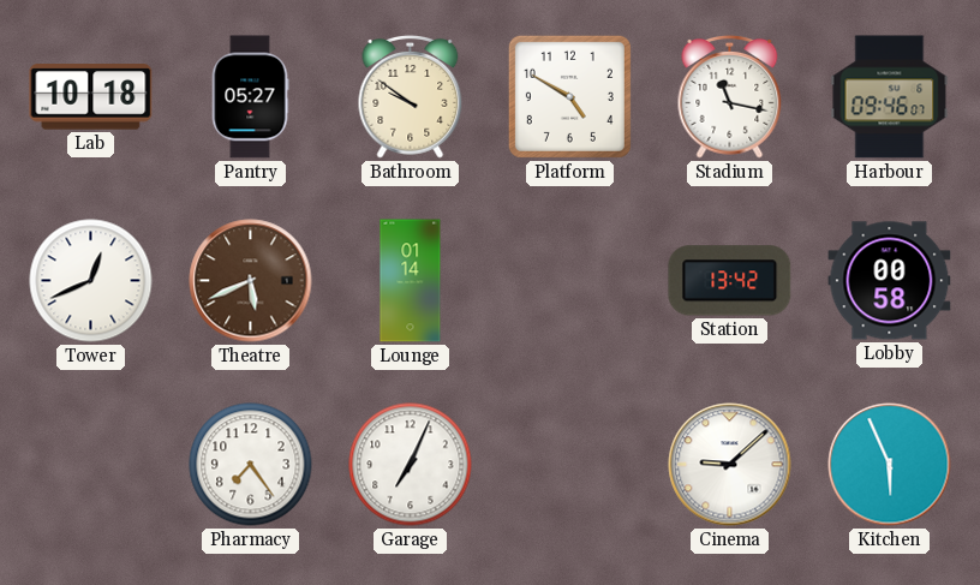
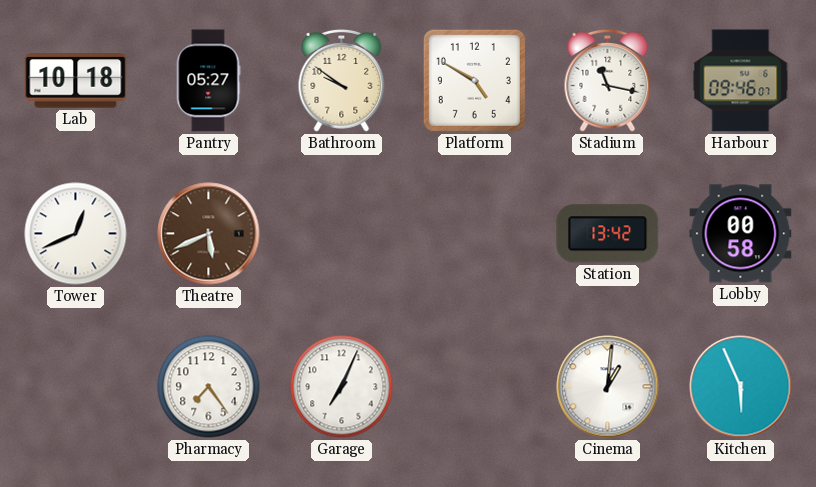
Lounge: 01:14 -> none
Cinema: 9:08 -> 1:01
